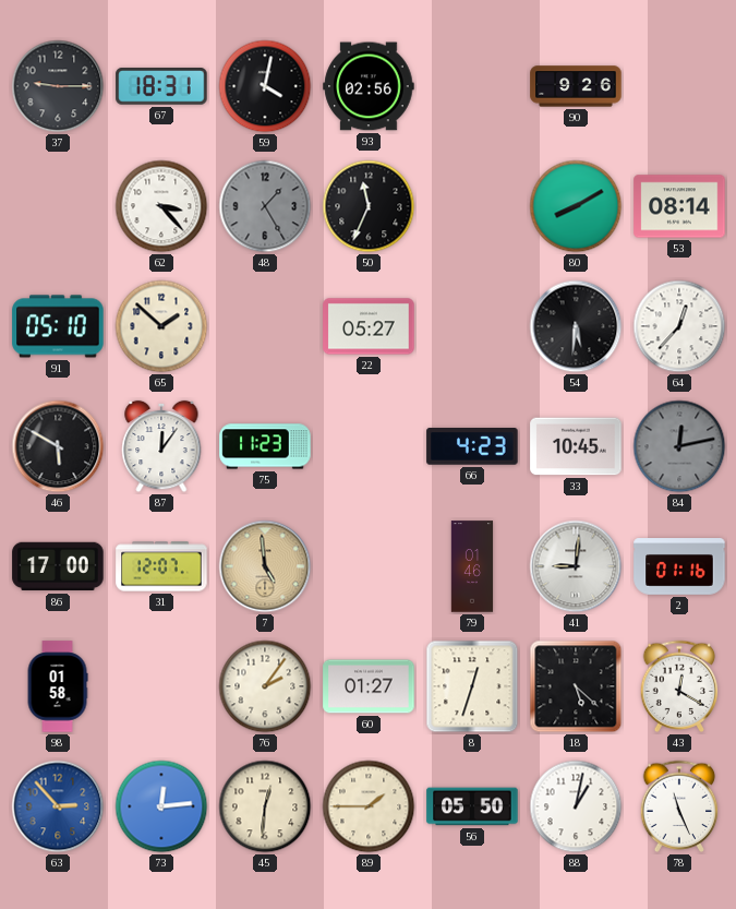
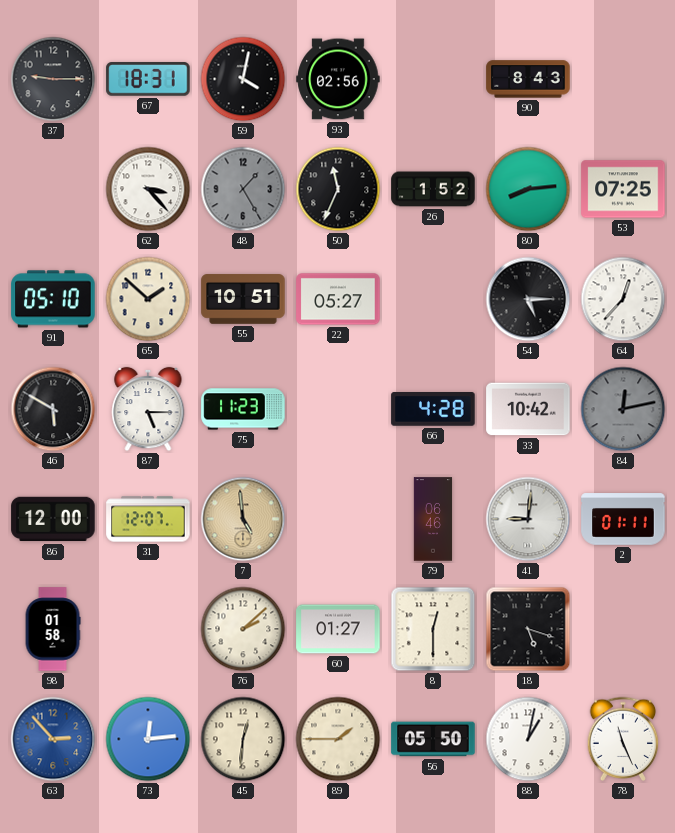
90: 9:26 -> 8:43
26: none -> 1:52
80: 8:10 -> 8:14
53: 08:14 -> 07:25
55: none -> 10:51
54: 5:31 -> 5:15
87: 12:06 -> 5:15
66: 4:23 -> 4:28
33: 10:45 -> 10:42
86: 17:00 -> 12:00
79: 01:46 -> 06:46
2: 01:16 -> 01:11
76: 2:06 -> 2:08
8: 12:33 -> 12:30
18: 5:22 -> 5:18
43: 12:20 -> none
